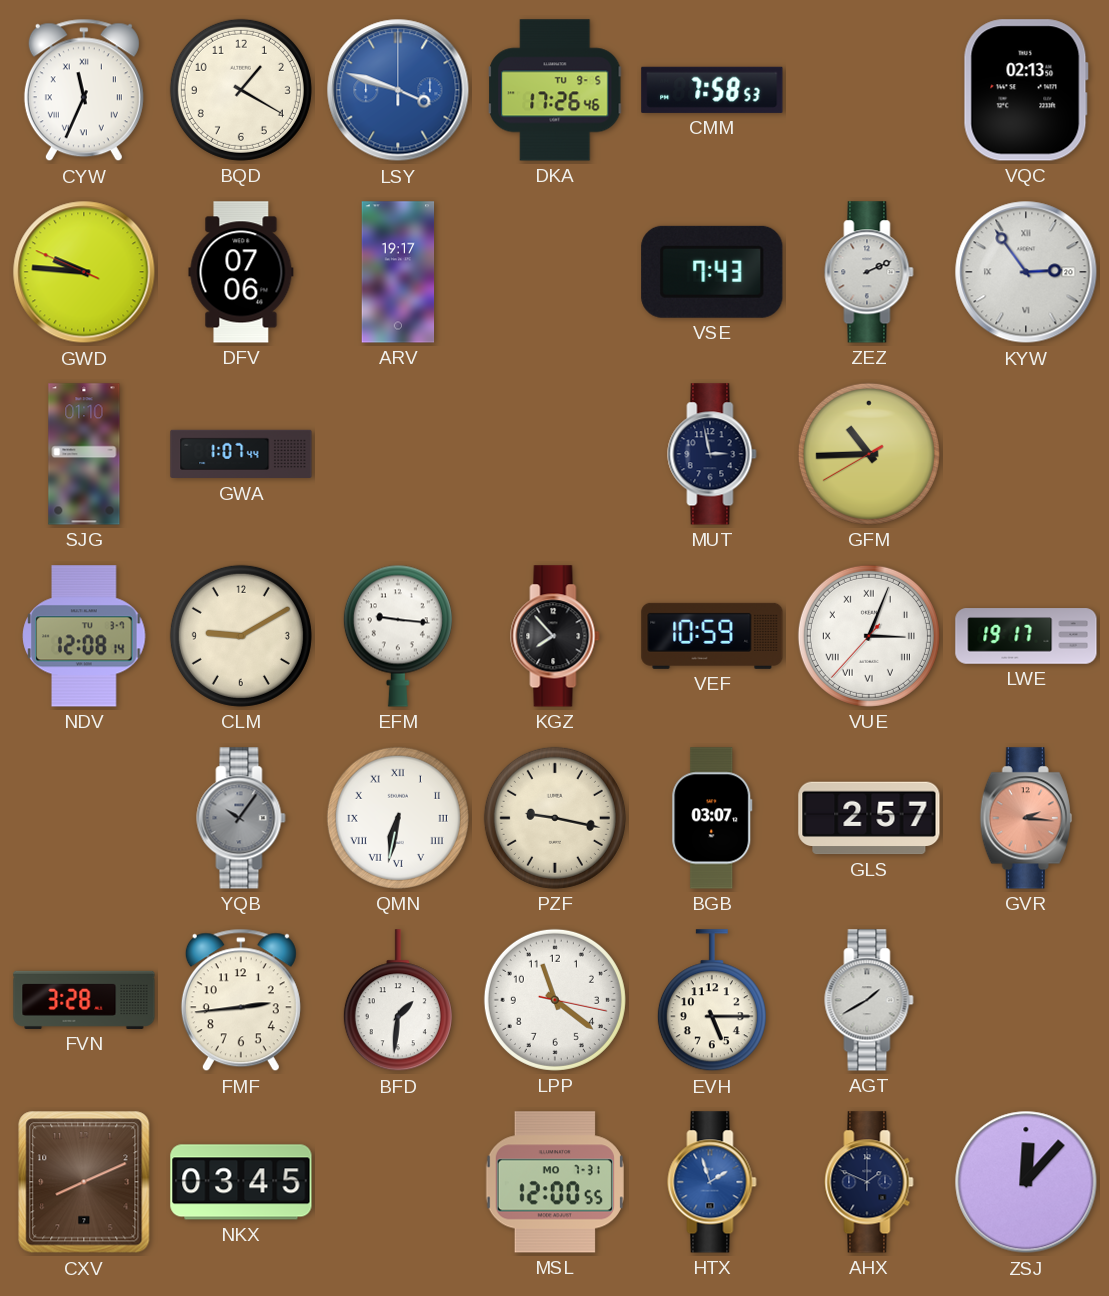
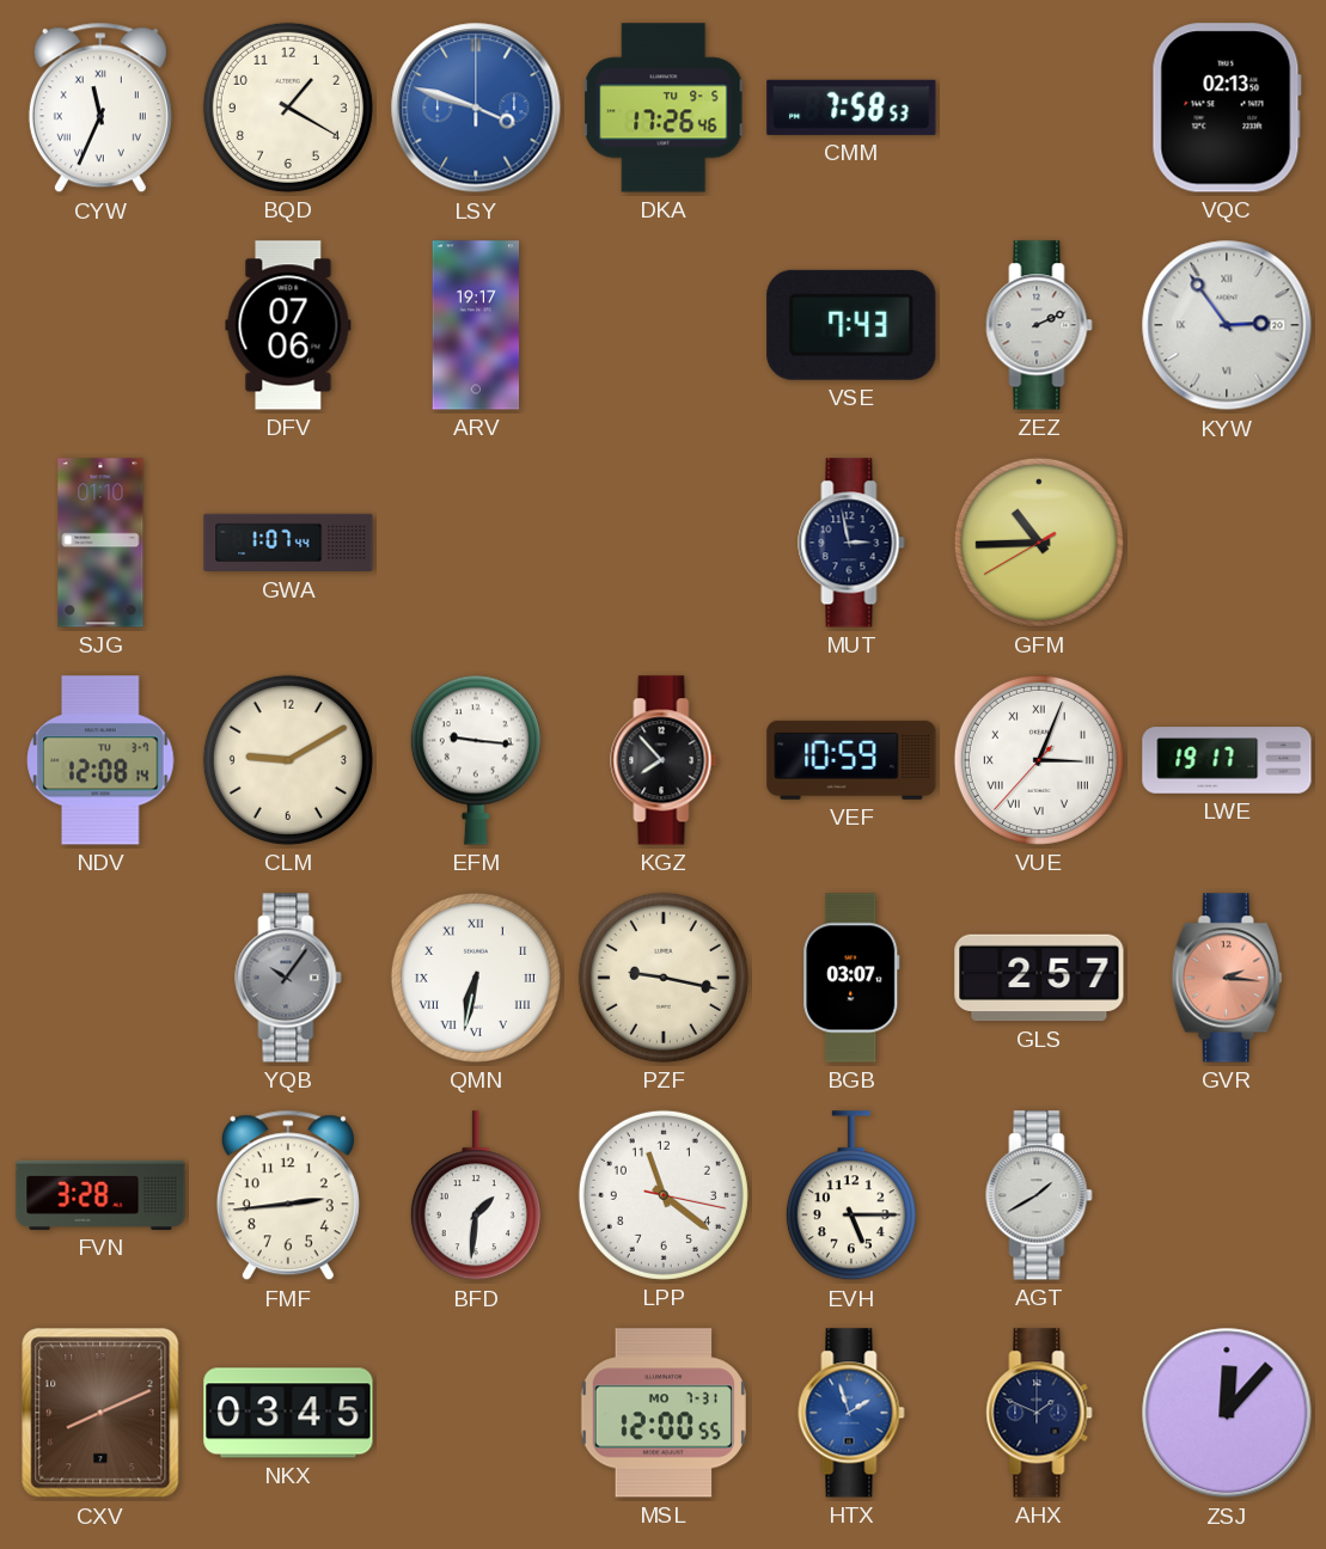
GWD: 9:45 -> none
